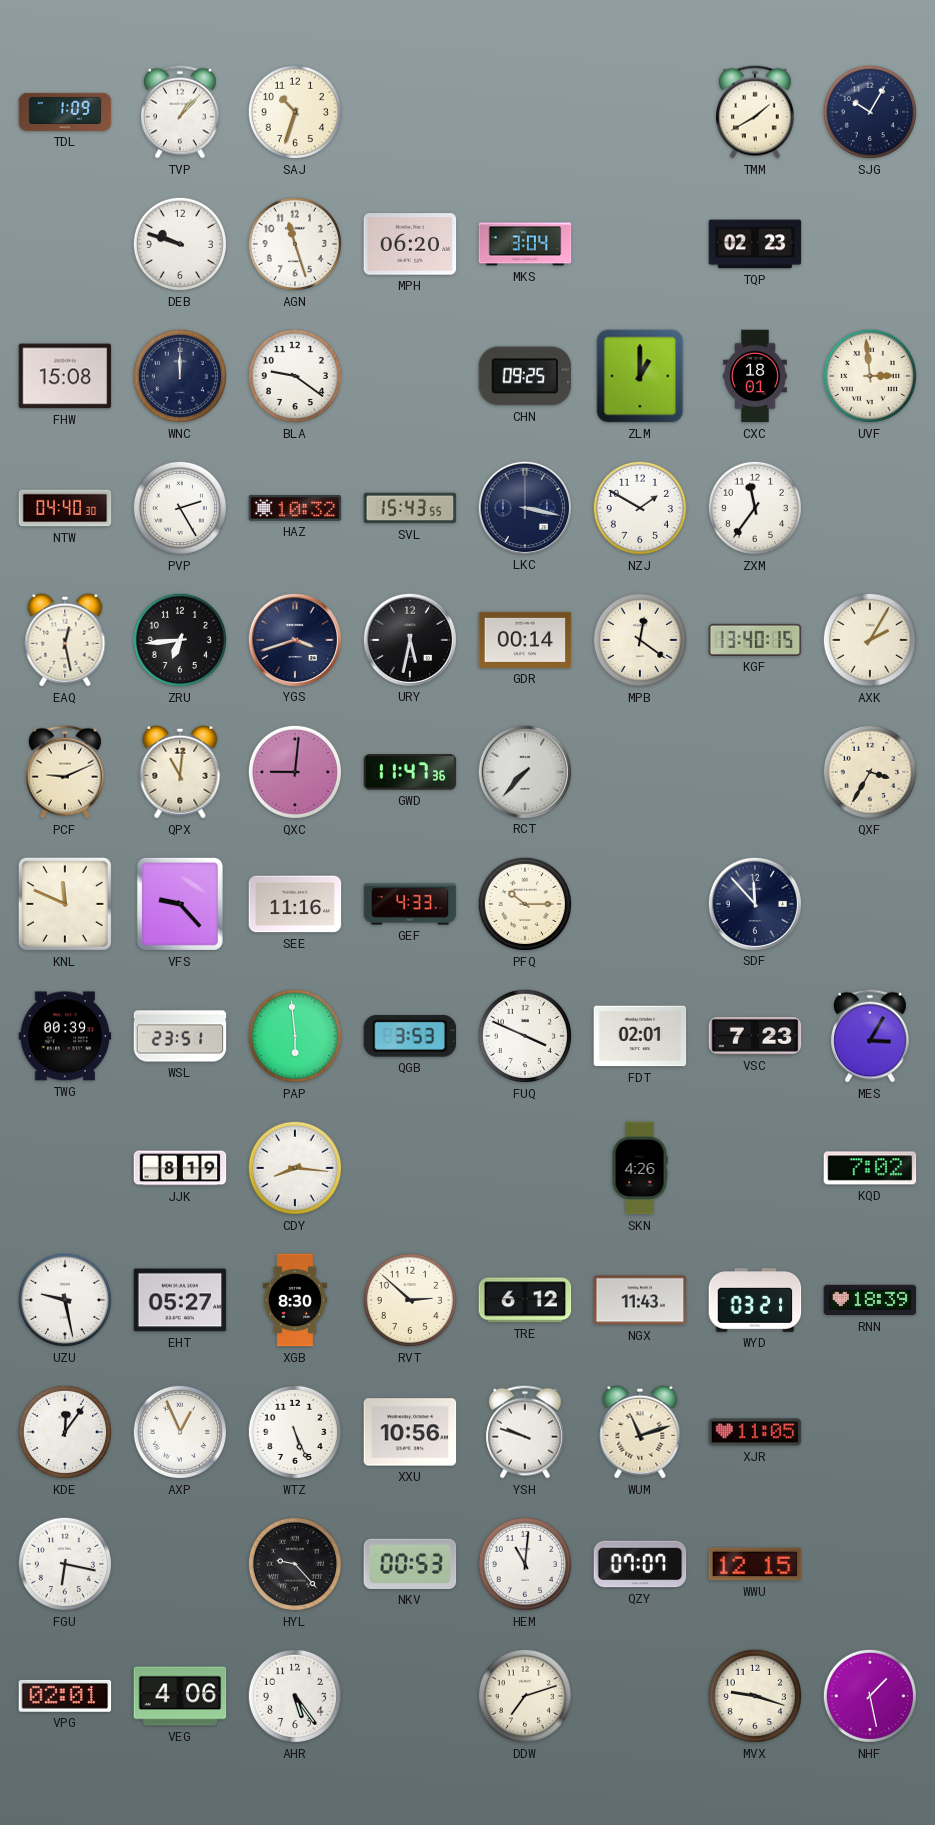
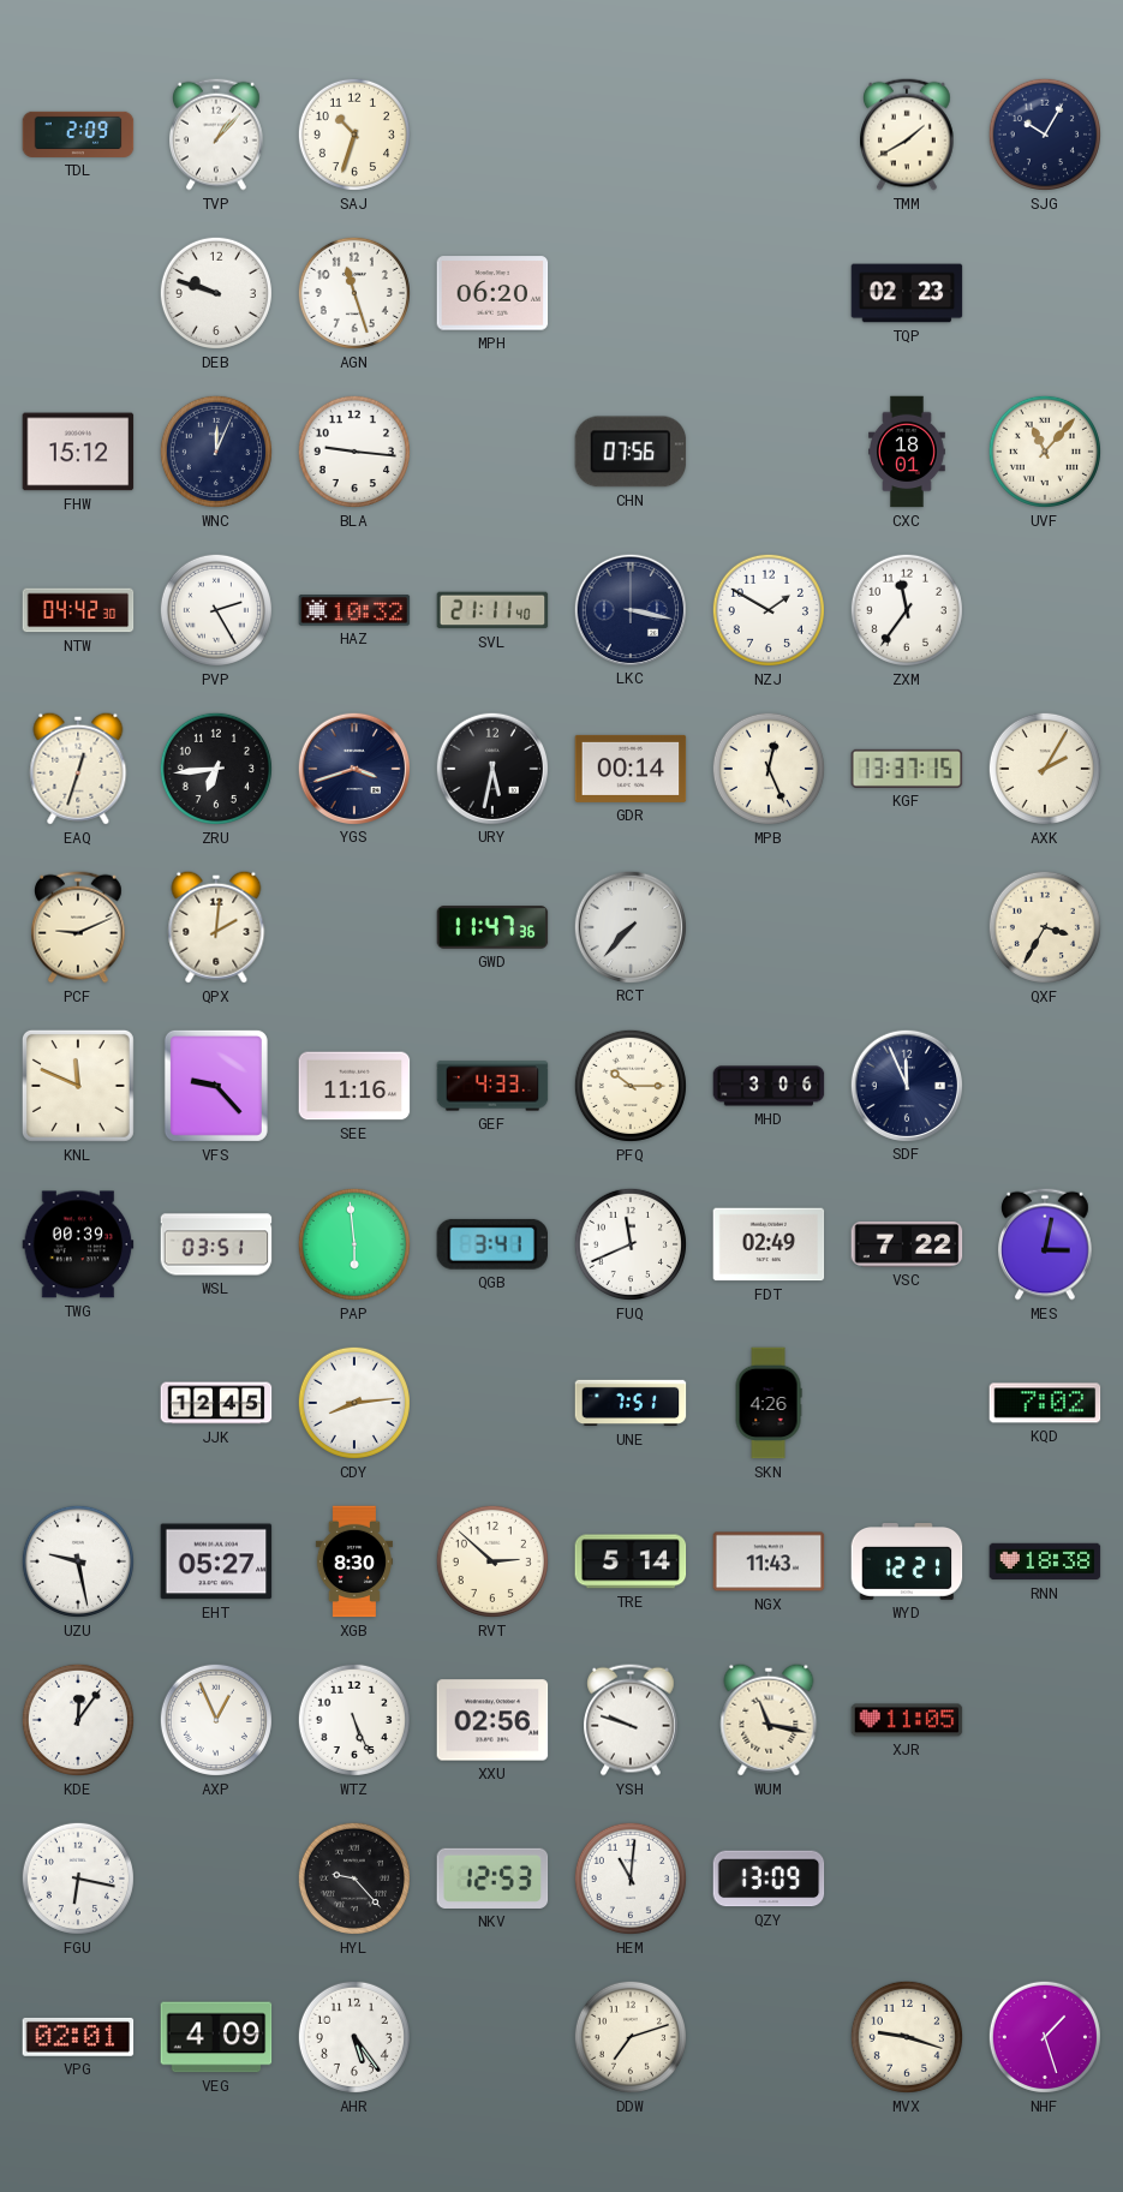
TDL: 1:09 -> 2:09
MKS: 3:04 -> none
FHW: 15:08 -> 15:12
WNC: 12:00 -> 12:04
BLA: 9:21 -> 9:16
CHN: 09:25 -> 07:56
ZLM: 1:00 -> none
UVF: 2:59 -> 11:07
NTW: 04:40 -> 04:42
SVL: 15:43 -> 21:11
EAQ: 12:28 -> 12:33
MPB: 12:21 -> 12:26
KGF: 13:40 -> 13:37
QPX: 11:01 -> 2:01
QXC: 9:01 -> none
MHD: none -> 3:06
SDF: 11:53 -> 11:56
WSL: 23:51 -> 03:51
QGB: 3:53 -> 3:41
FUQ: 3:49 -> 11:41
FDT: 02:01 -> 02:49
VSC: 7:23 -> 7:22
MES: 3:05 -> 3:02
JJK: 8:19 -> 12:45
CDY: 8:16 -> 8:14
UNE: none -> 7:51
TRE: 6:12 -> 5:14
WYD: 03:21 -> 12:21
RNN: 18:39 -> 18:38
XXU: 10:56 -> 02:56
WUM: 11:12 -> 11:17
NKV: 00:53 -> 12:53
QZY: 07:07 -> 13:09
WWU: 12:15 -> none
VEG: 4:06 -> 4:09
NHF: 1:28 -> 1:27
